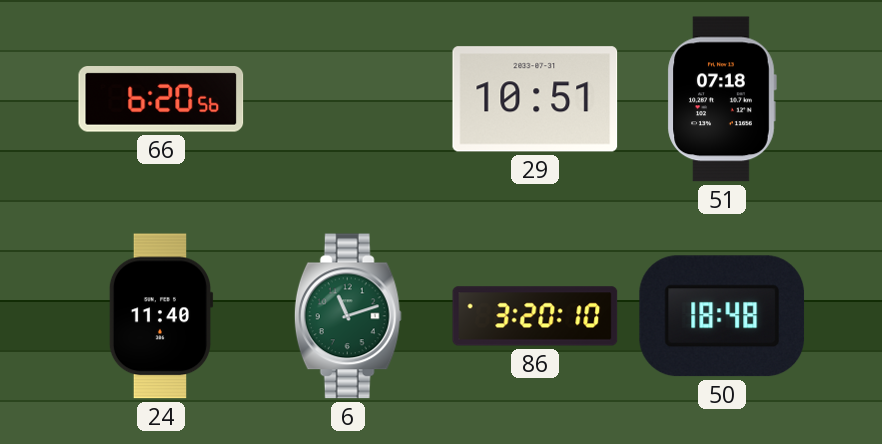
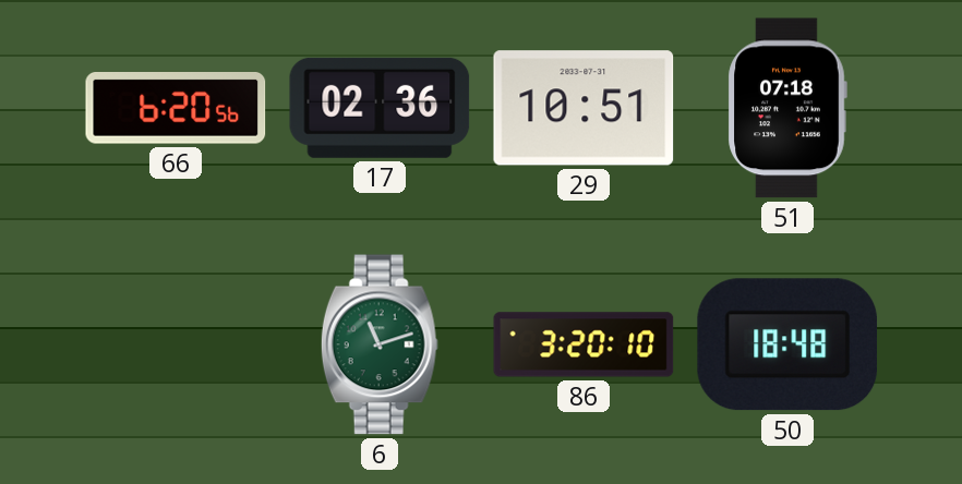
17: none -> 02:36
24: 11:40 -> none
